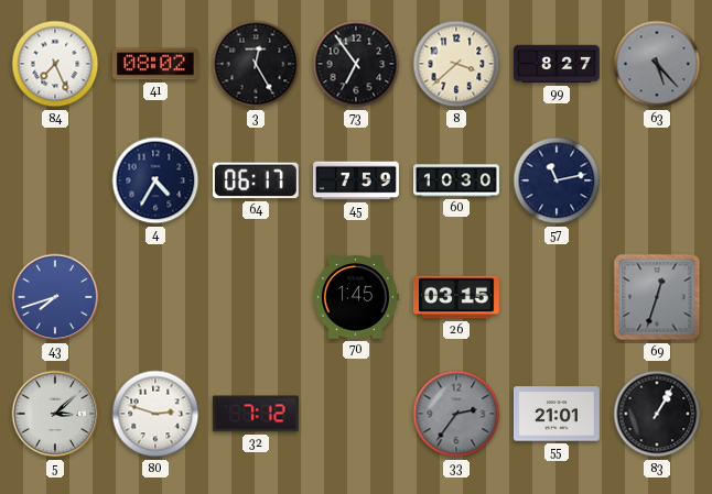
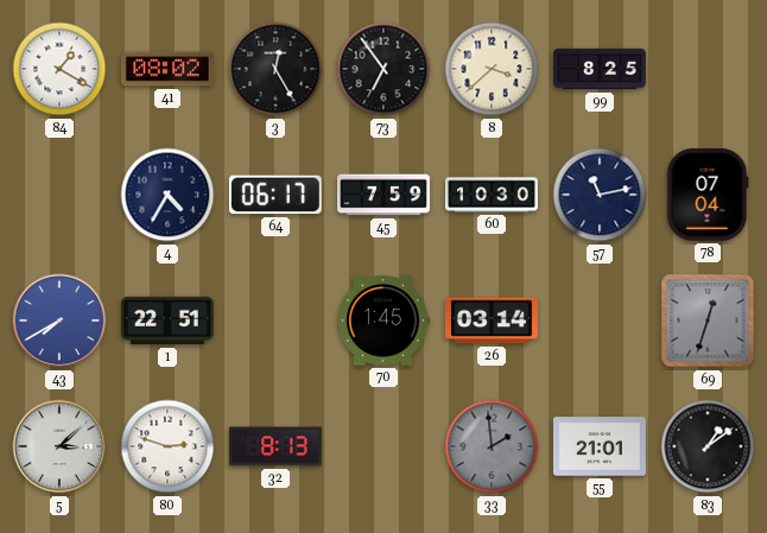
84: 7:26 -> 1:20
99: 8:27 -> 8:25
63: 5:23 -> none
78: none -> 07:04
43: 7:42 -> 7:40
1: none -> 22:51
26: 03:15 -> 03:14
32: 7:12 -> 8:13
33: 2:36 -> 1:59
83: 1:05 -> 1:09
